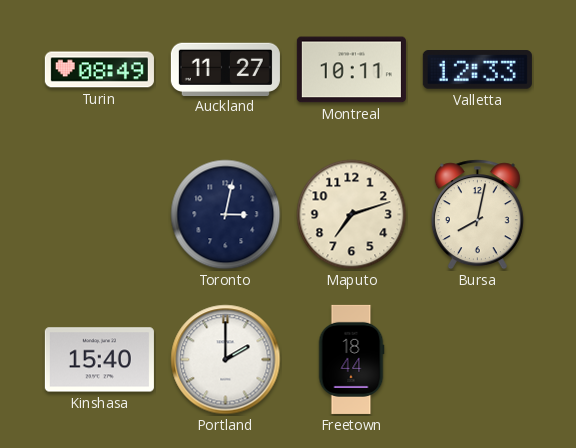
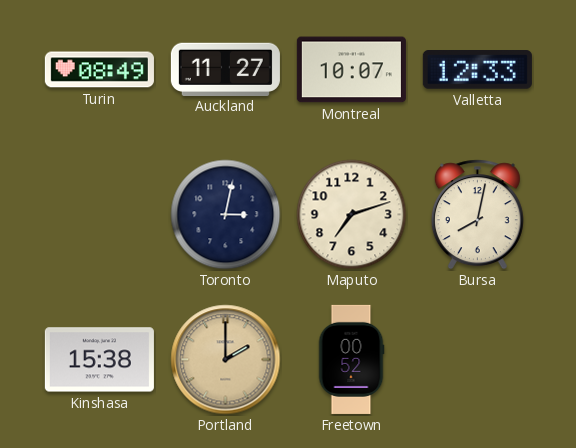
Montreal: 10:11 -> 10:07
Kinshasa: 15:40 -> 15:38
Portland dial: white -> champagne
Freetown: 18:44 -> 00:52
